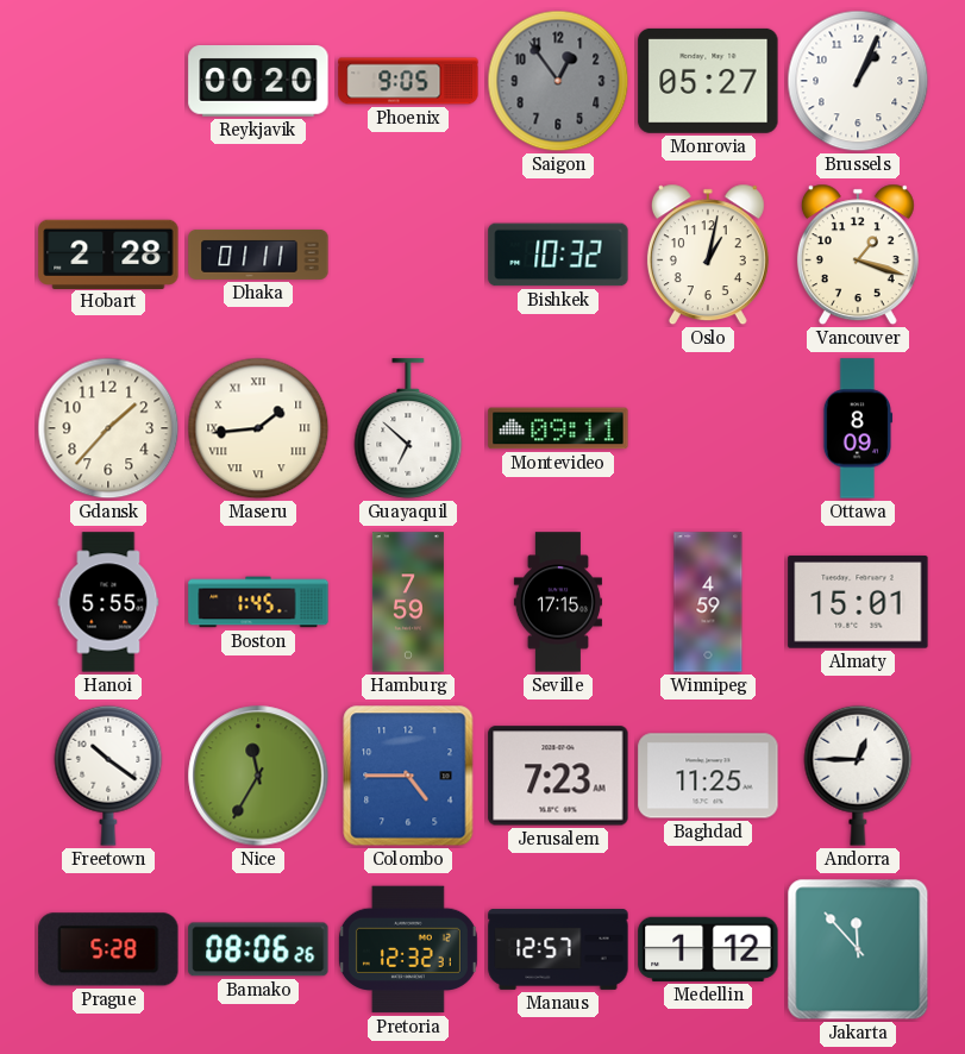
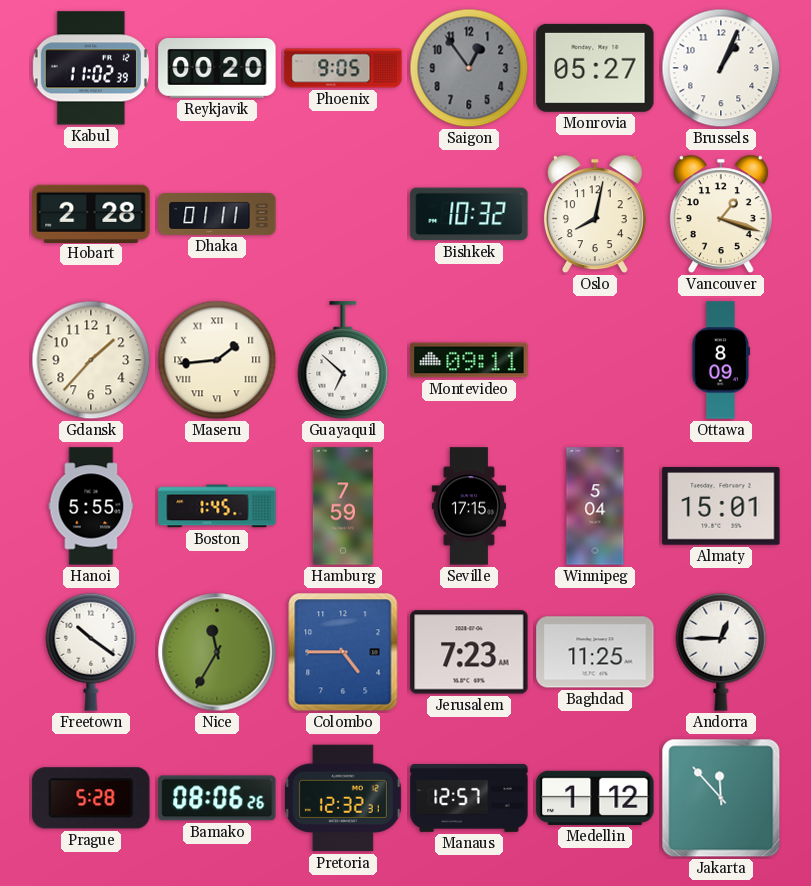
Kabul: none -> 11:02
Oslo: 1:02 -> 8:02
Winnipeg: 4:59 -> 5:04
